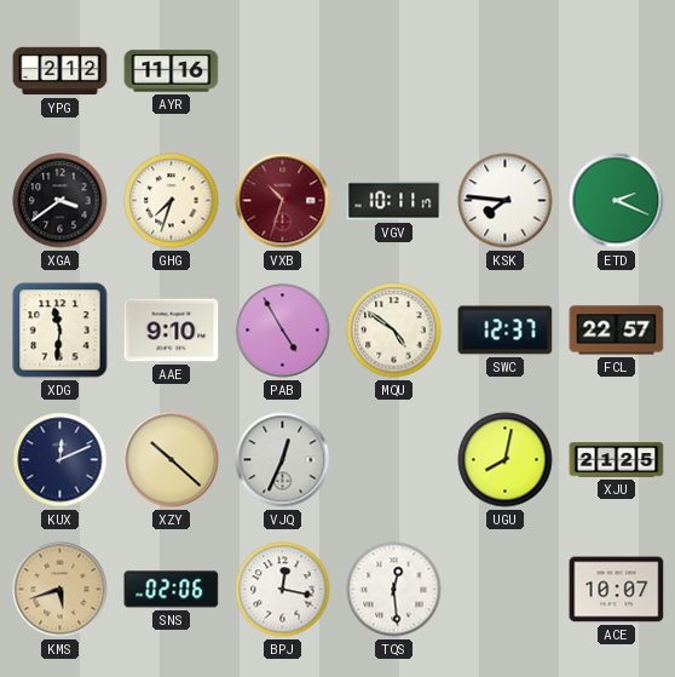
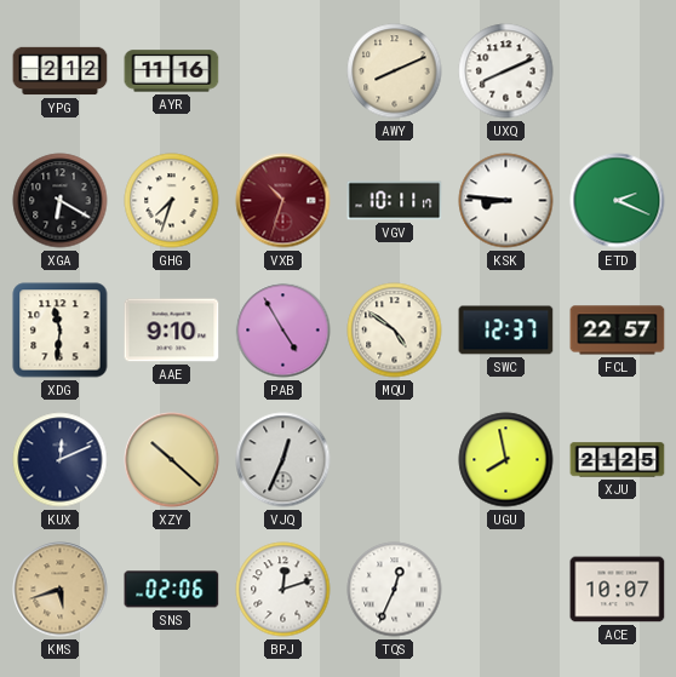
AWY: none -> 8:11
UXQ: none -> 8:11
XGA: 3:39 -> 6:20
KSK: 7:46 -> 8:46
UGU: 8:02 -> 7:58
BPJ: 12:17 -> 12:12
TQS: 12:29 -> 12:34
